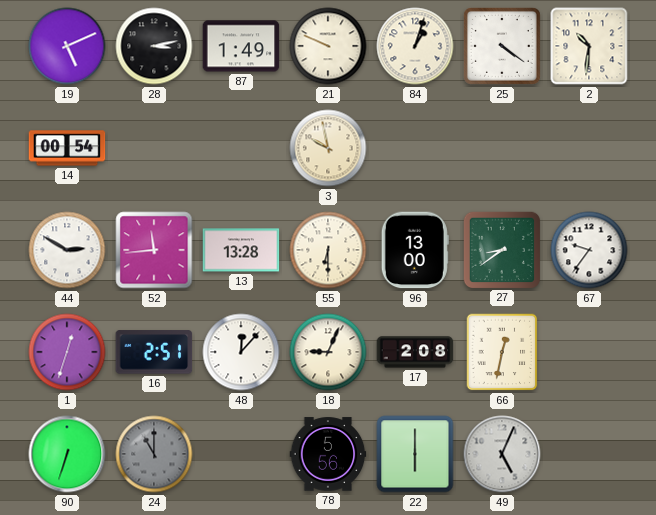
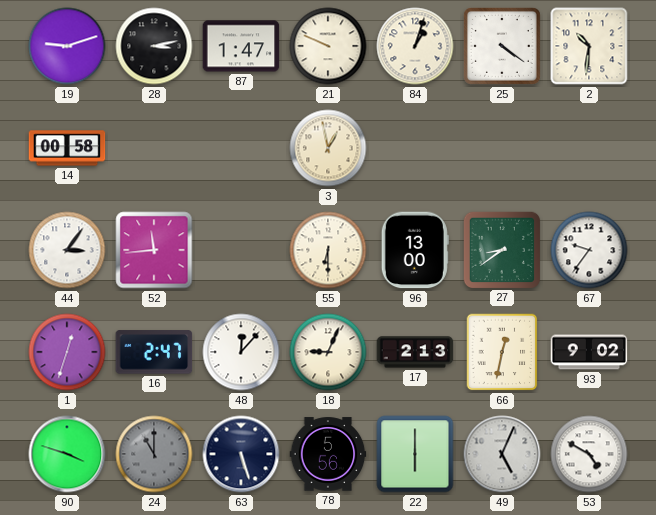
19: 5:11 -> 9:12
87: 1:49 -> 1:47
14: 00:54 -> 00:58
3: 9:58 -> 12:58
44: 2:50 -> 3:06
13: 13:28 -> none
16: 2:51 -> 2:47
17: 2:08 -> 2:13
93: none -> 9:02
90: 6:33 -> 3:48
63: none -> 5:27
53: none -> 4:50
